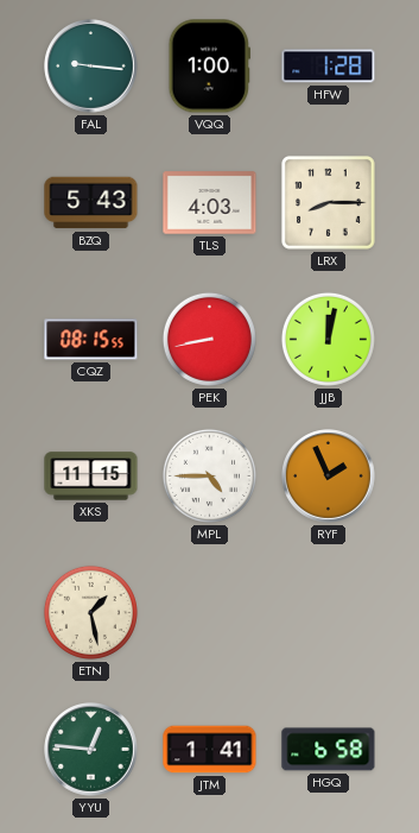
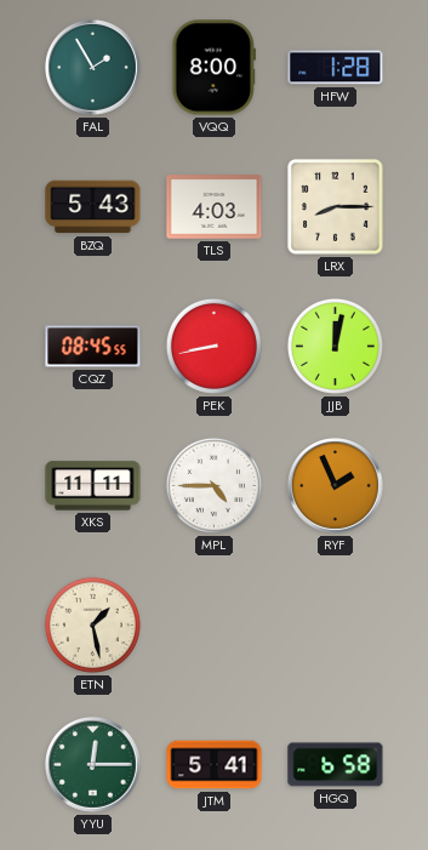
FAL: 9:16 -> 1:55
VQQ: 1:00 -> 8:00
CQZ: 08:15 -> 08:45
XKS: 11:15 -> 11:11
YYU: 12:46 -> 12:15
JTM: 1:41 -> 5:41
